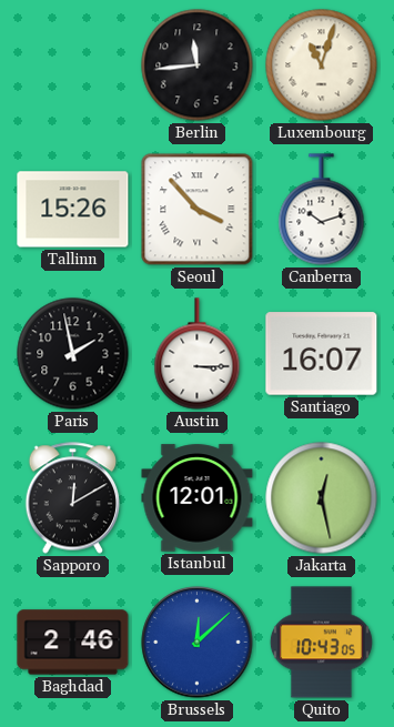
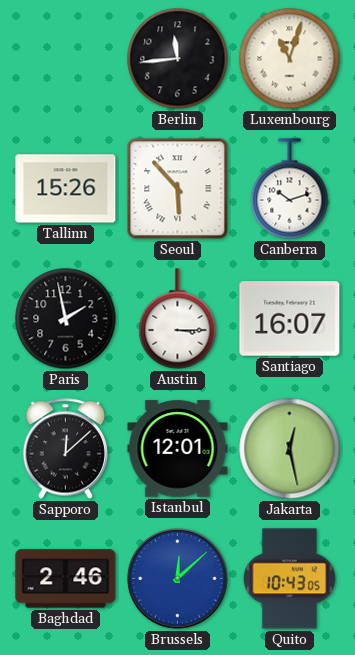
Seoul: 3:53 -> 5:53
Sapporo: 12:10 -> 12:08
